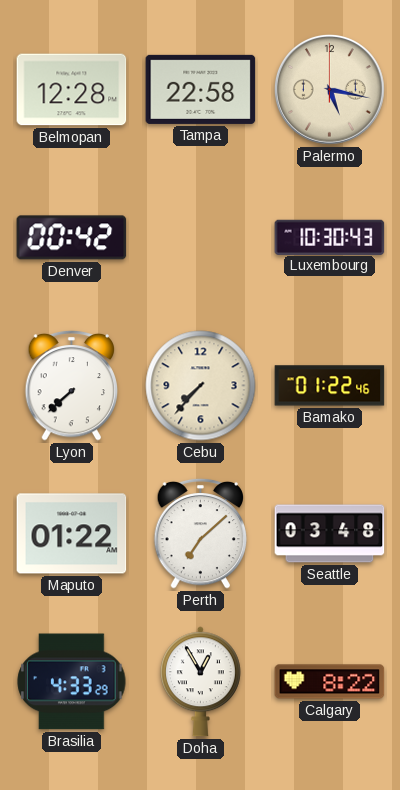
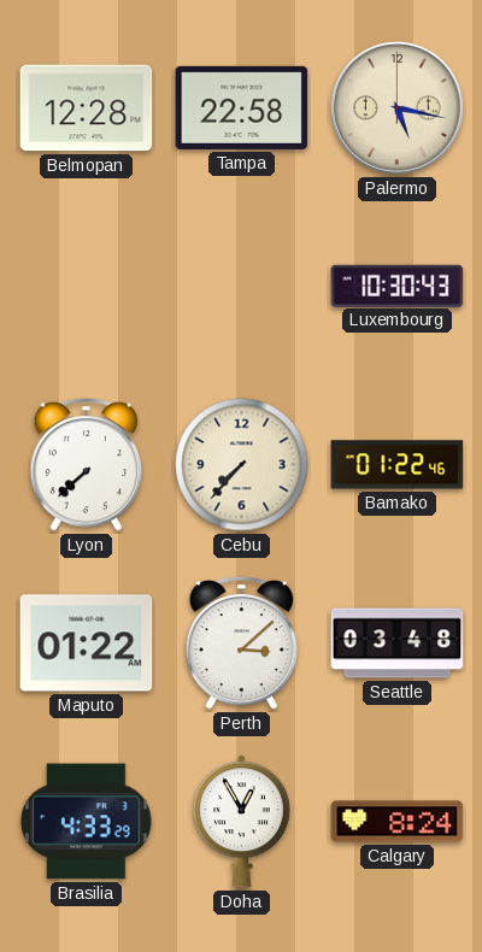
Denver: 00:42 -> none
Perth: 7:08 -> 3:08
Calgary: 8:22 -> 8:24
